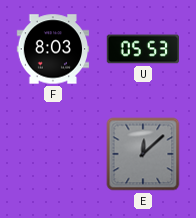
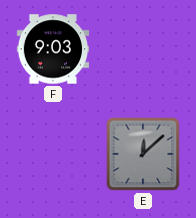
F: 8:03 -> 9:03
U: 05:53 -> none
